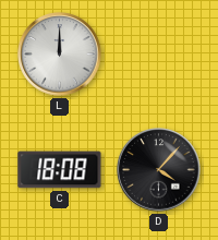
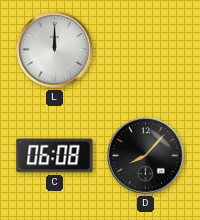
C: 18:08 -> 06:08
D: 4:07 -> 8:07
